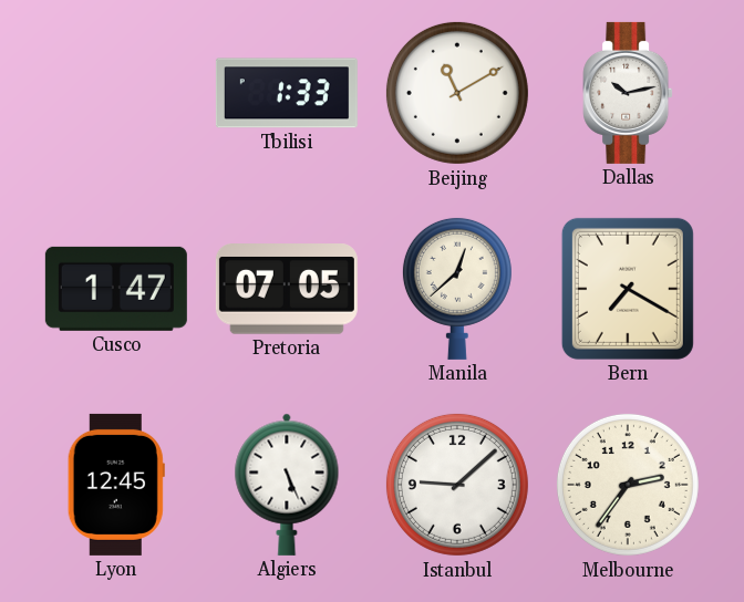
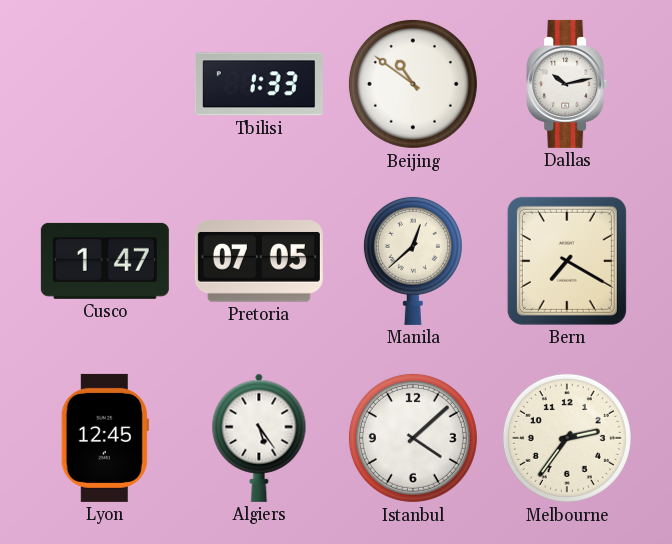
Beijing: 11:10 -> 10:51
Algiers: 5:26 -> 5:24
Istanbul: 9:08 -> 4:08
